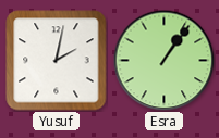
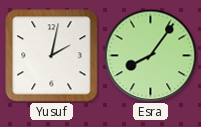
Esra: 1:06 -> 8:06
